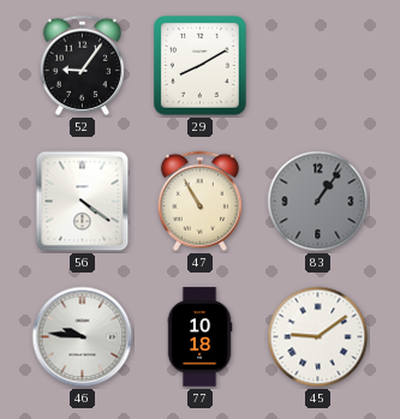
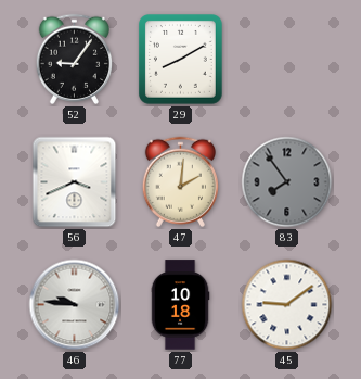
56: 4:21 -> 3:41
47: 10:55 -> 2:01
83: 1:06 -> 7:54
